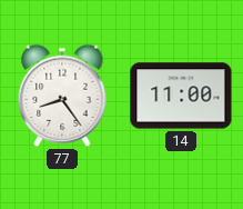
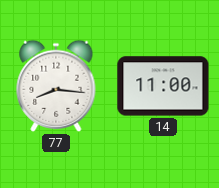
77: 8:24 -> 8:16
